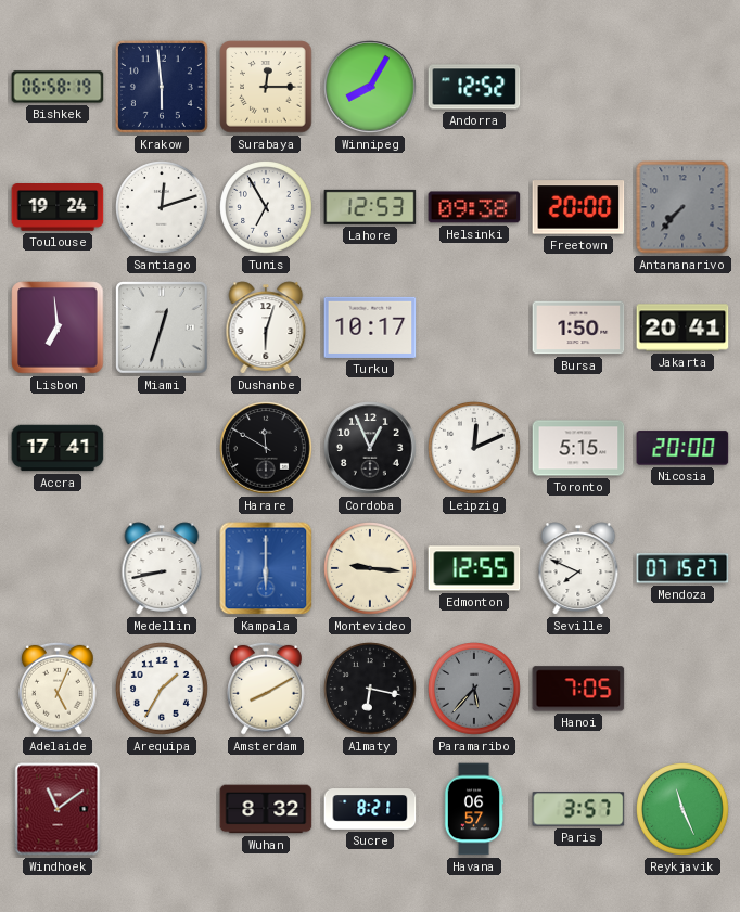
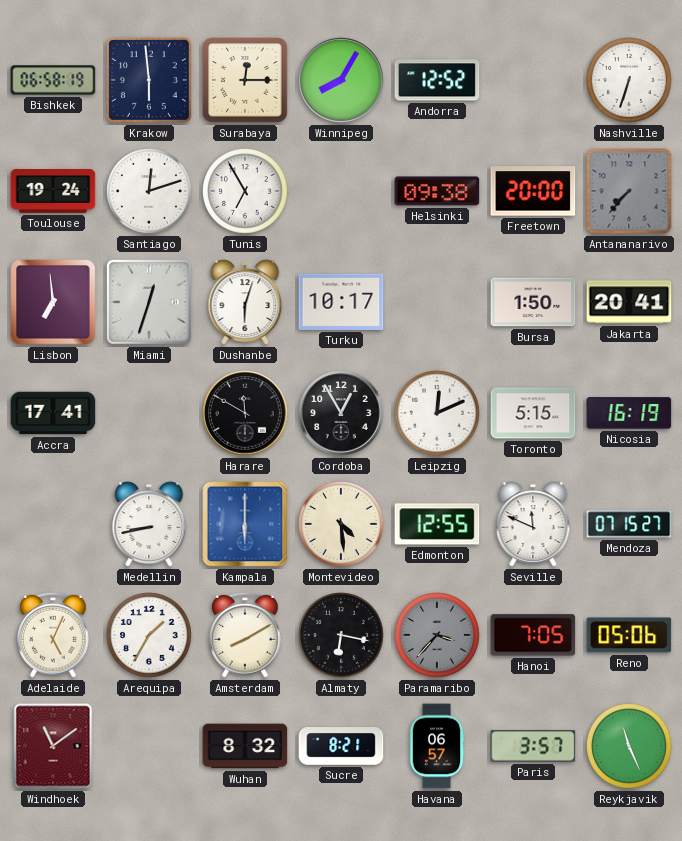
Nashville: none -> 6:33
Lahore: 12:53 -> none
Cordoba: 12:56 -> 12:55
Nicosia: 20:00 -> 16:19
Montevideo: 9:16 -> 4:29
Seville: 7:49 -> 11:49
Paramaribo: 5:37 -> 3:37
Reno: none -> 05:06
